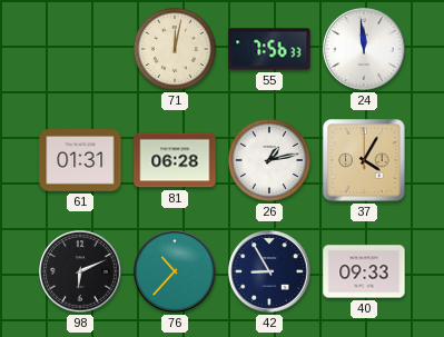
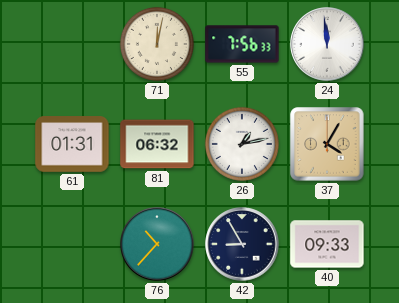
81: 06:28 -> 06:32
98: 6:11 -> none
